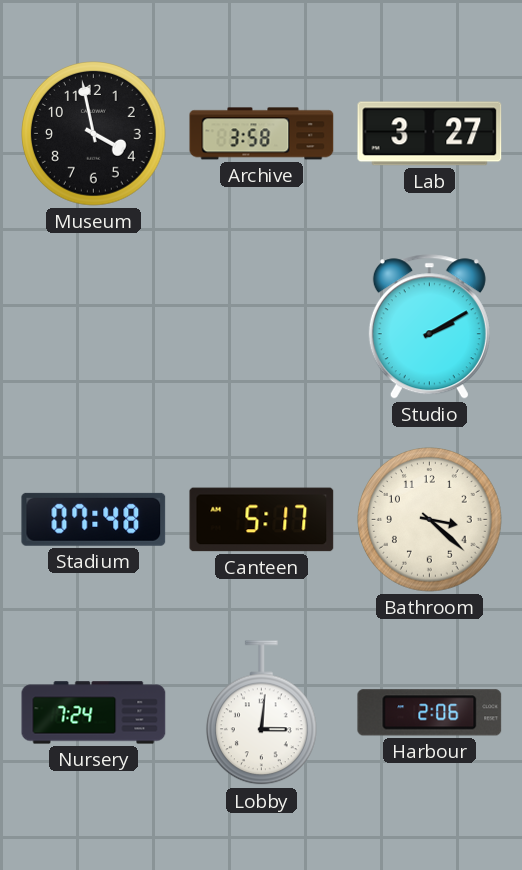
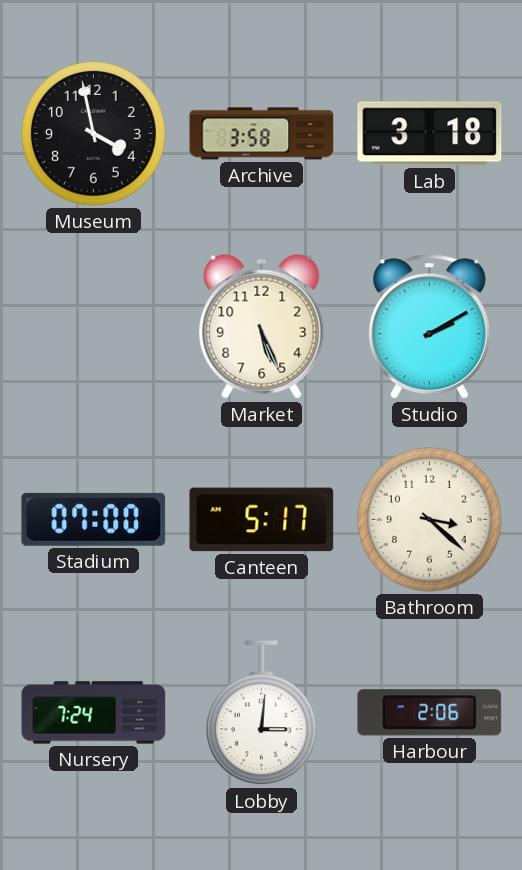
Lab: 3:27 -> 3:18
Market: none -> 5:26
Stadium: 07:48 -> 07:00
